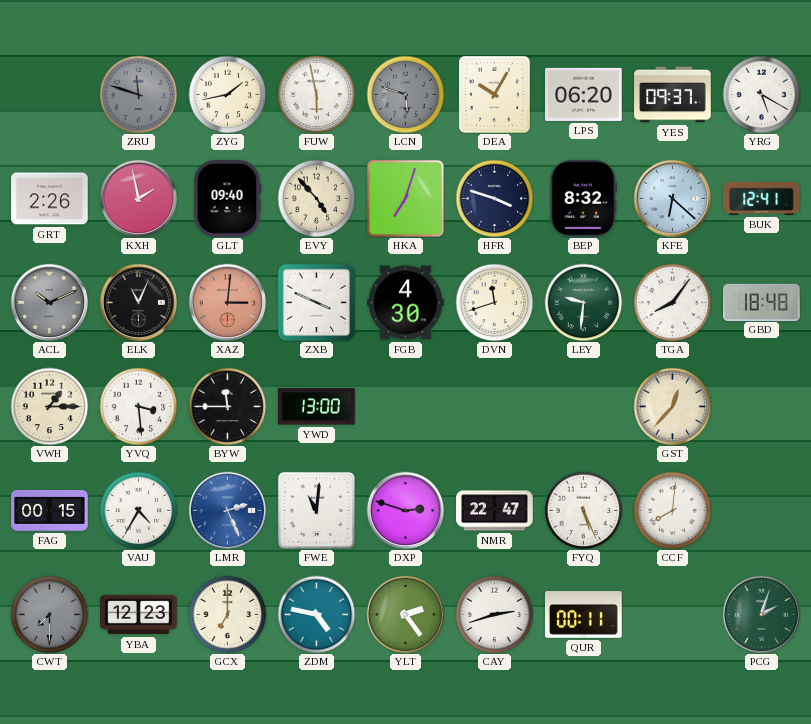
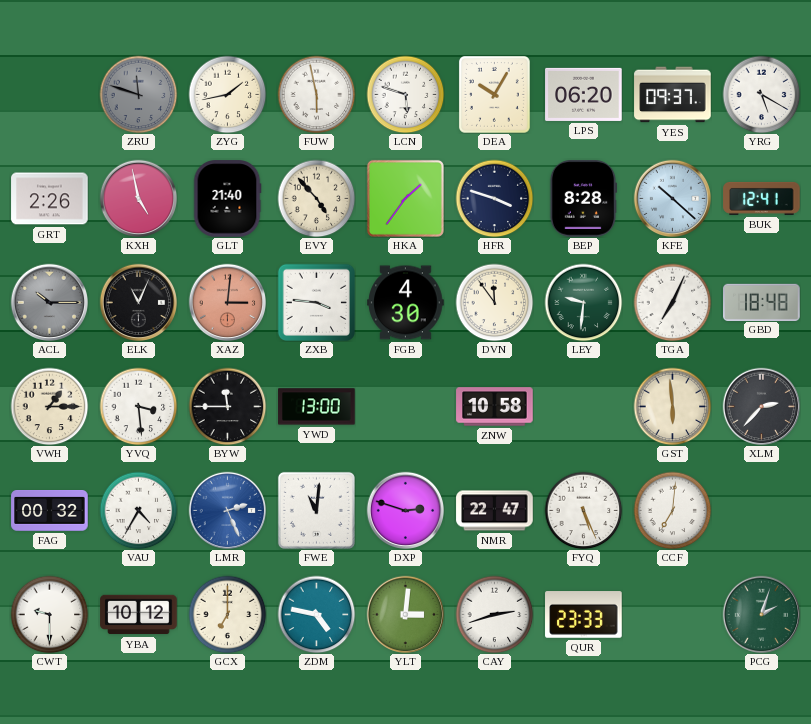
LCN dial: grey -> white
KXH: 1:58 -> 4:58
GLT: 09:40 -> 21:40
HKA: 7:03 -> 1:36
BEP: 8:32 -> 8:28
KFE: 6:22 -> 10:22
ACL: 10:11 -> 10:15
ZXB: 3:49 -> 3:46
DVN: 11:42 -> 11:54
TGA: 8:06 -> 7:04
ZNW: none -> 10:58
GST: 12:37 -> 5:59
XLM: none -> 2:37
FAG: 00:15 -> 00:32
CCF: 8:01 -> 7:01
CWT: 7:30 -> 9:30
CWT dial: grey -> white
YBA: 12:23 -> 10:12
YLT: 2:24 -> 3:01
QUR: 00:11 -> 23:33
